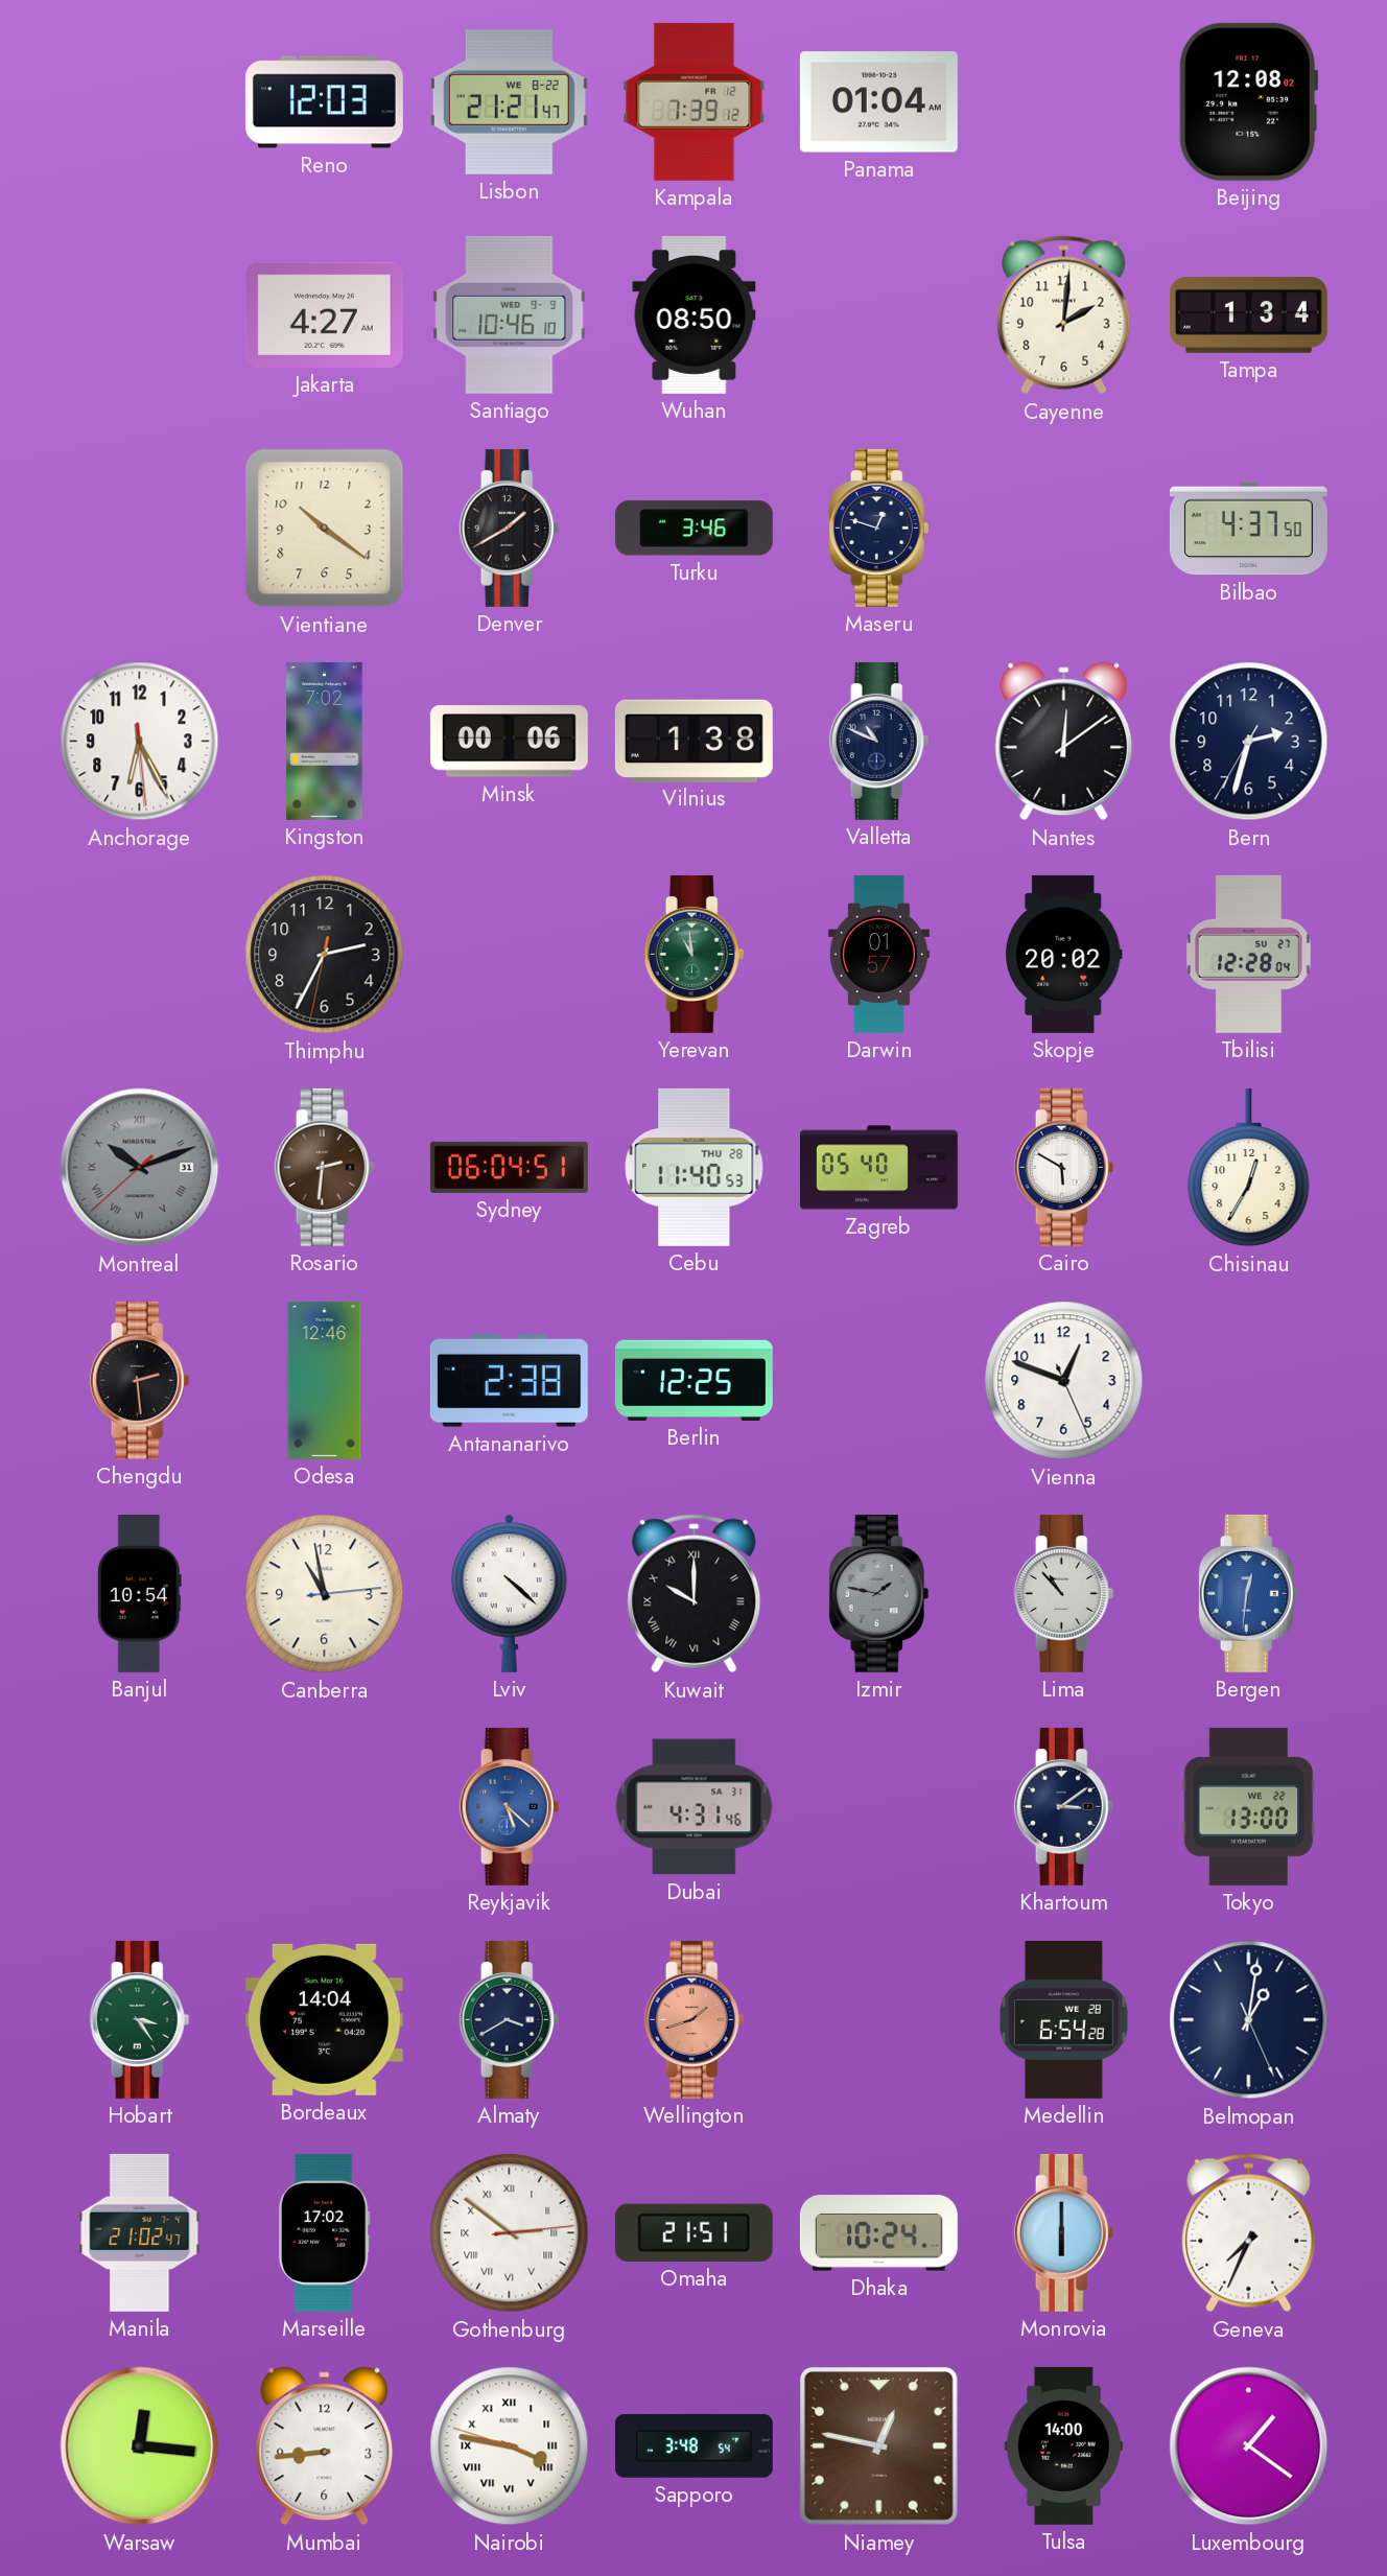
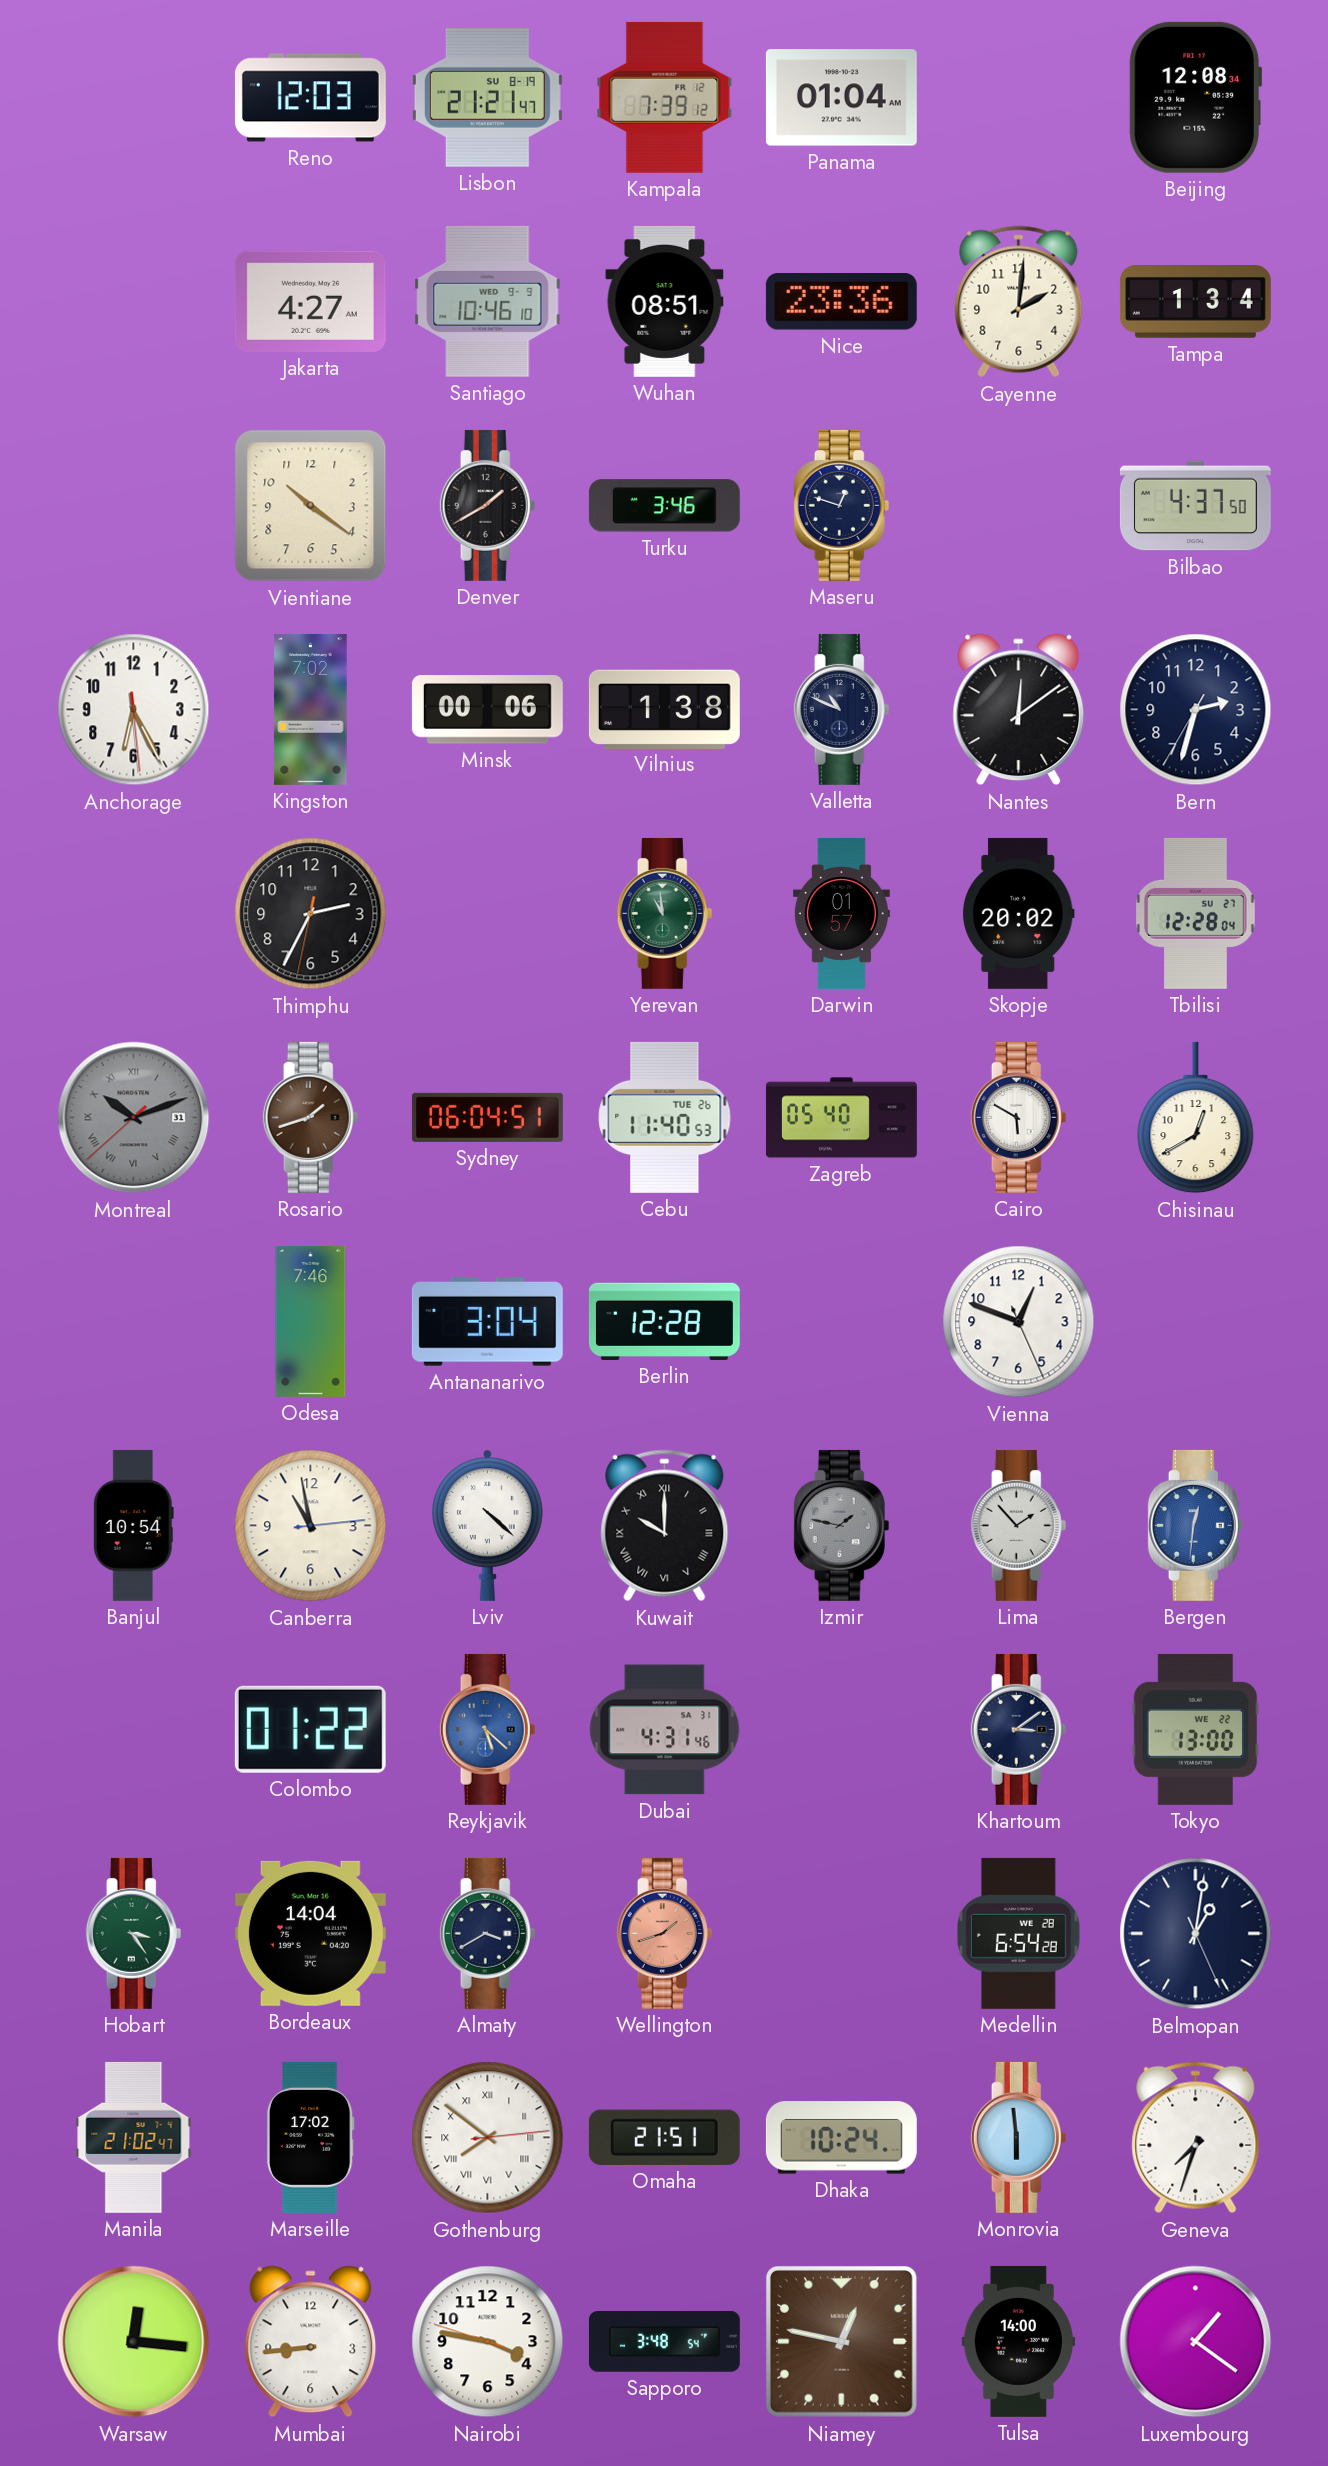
Lisbon date: WE 8-22 -> SU 8-19
Beijing: 12:08:02 -> 12:08:34
Wuhan: 08:50 -> 08:51
Nice: none -> 23:36
Rosario: 2:31 -> 1:42
Cebu date: THU 28 -> TUE 26
Chisinau: 12:35 -> 12:40
Chengdu: 2:29 -> none
Odesa: 12:46 -> 7:46
Antananarivo: 2:38 -> 3:04
Berlin: 12:25 -> 12:28
Lima: 10:53 -> 1:53
Colombo: none -> 01:22
Gothenburg: 2:51 -> 7:51
Monrovia: 6:00 -> 5:59
Geneva: 7:34 -> 7:33
Nairobi numerals: Roman -> Arabic
